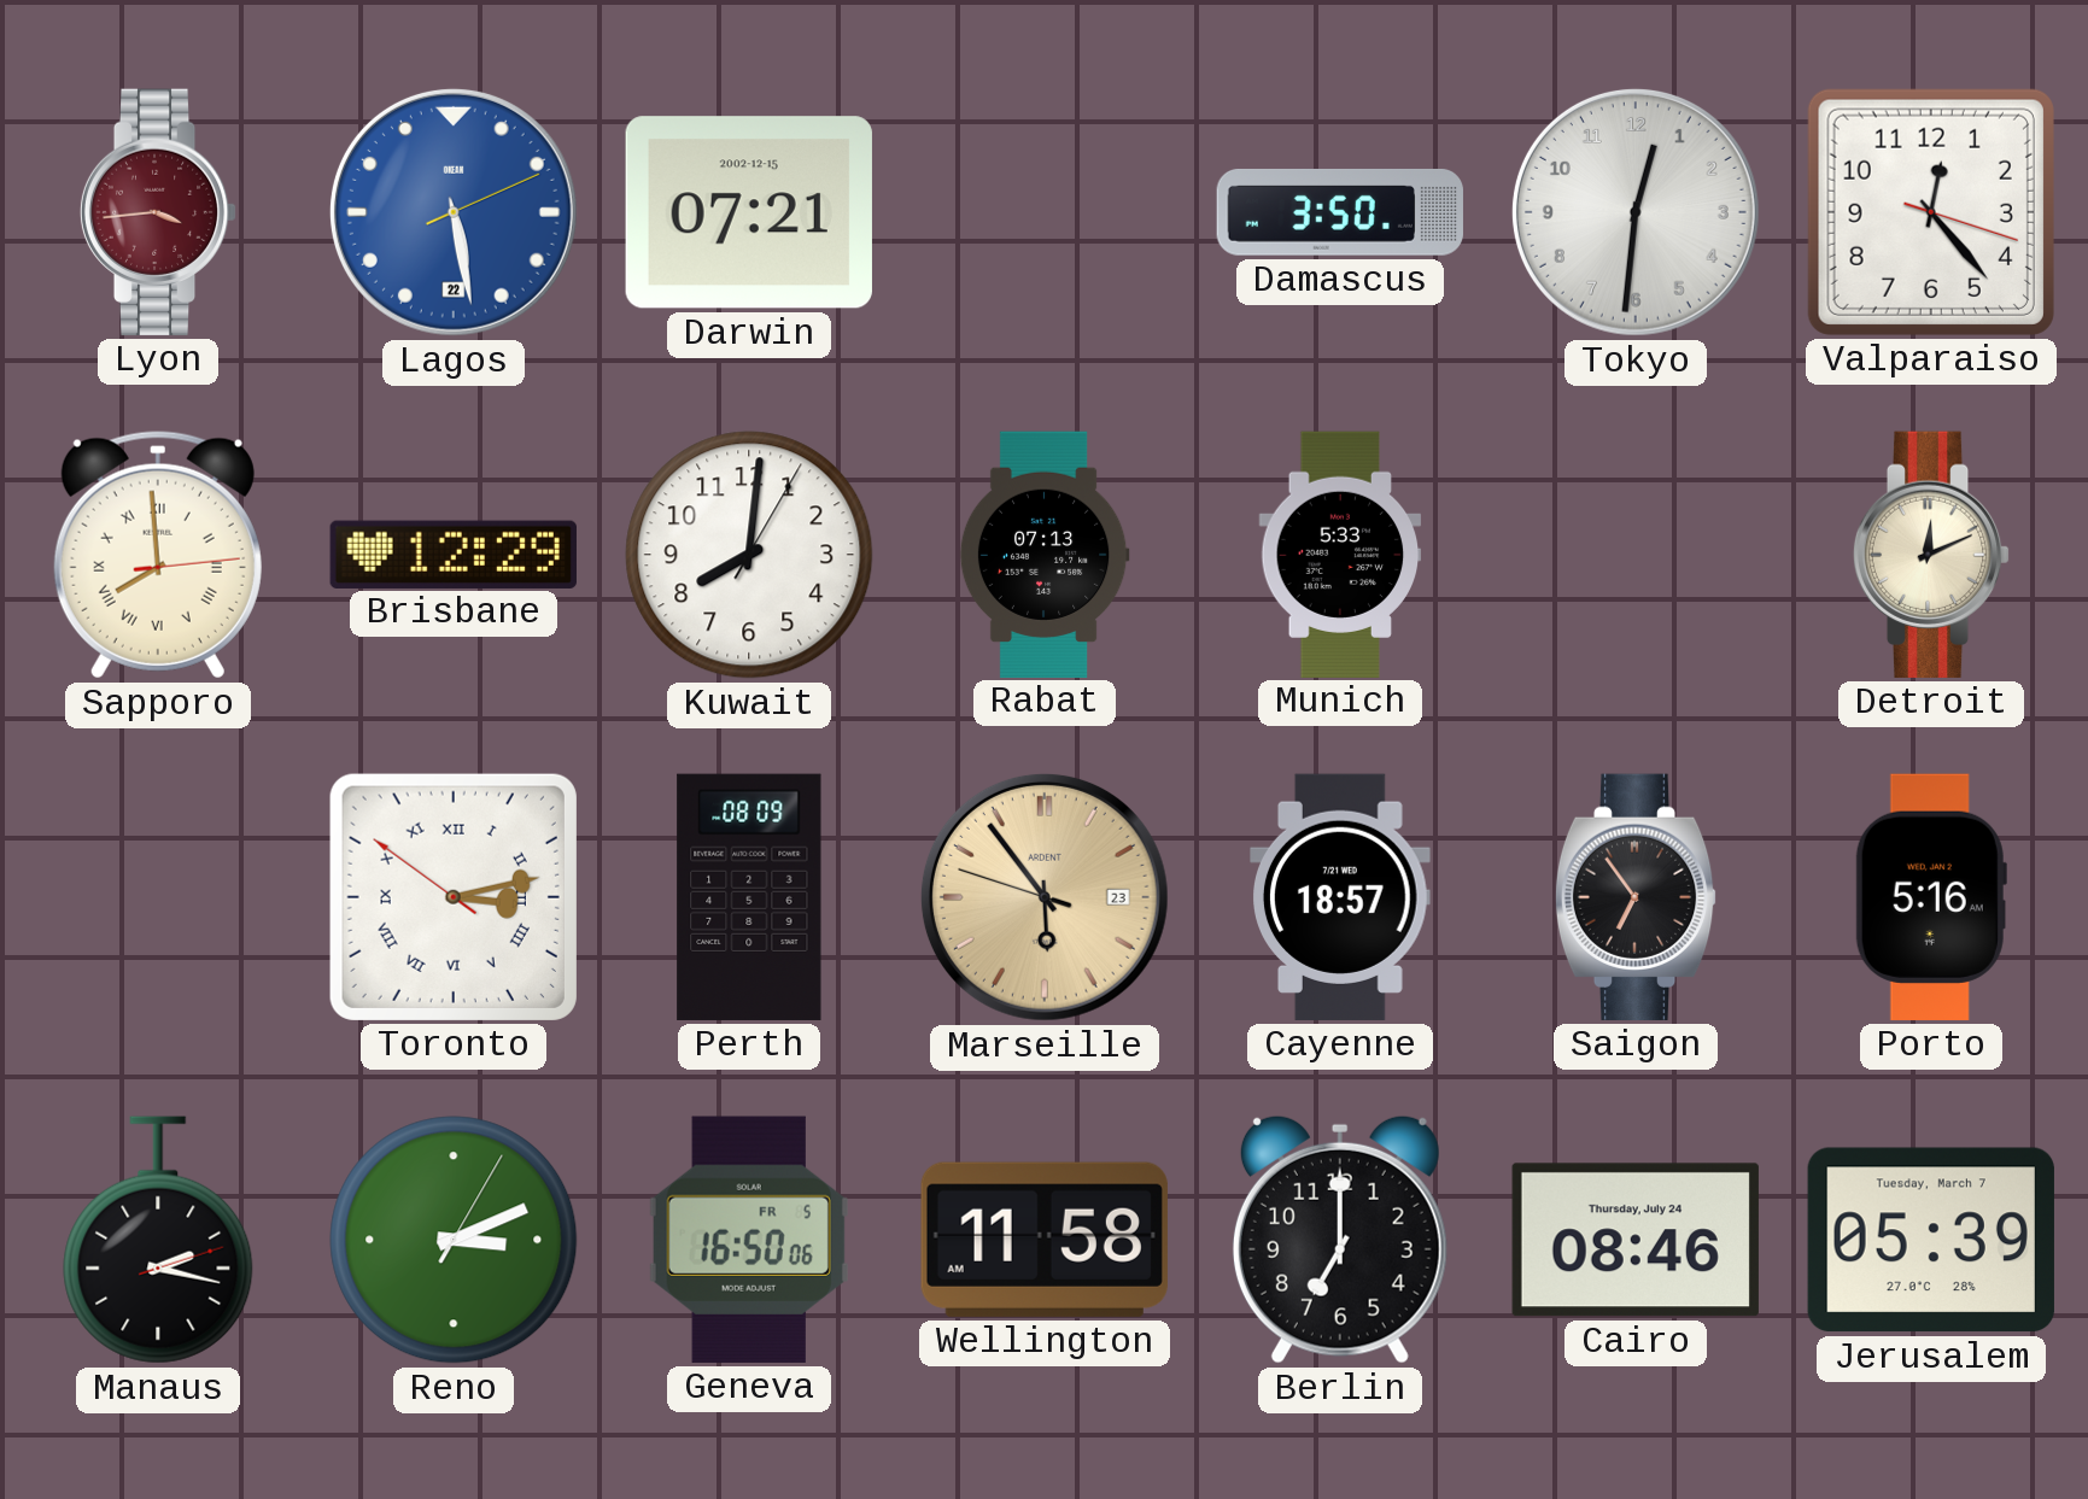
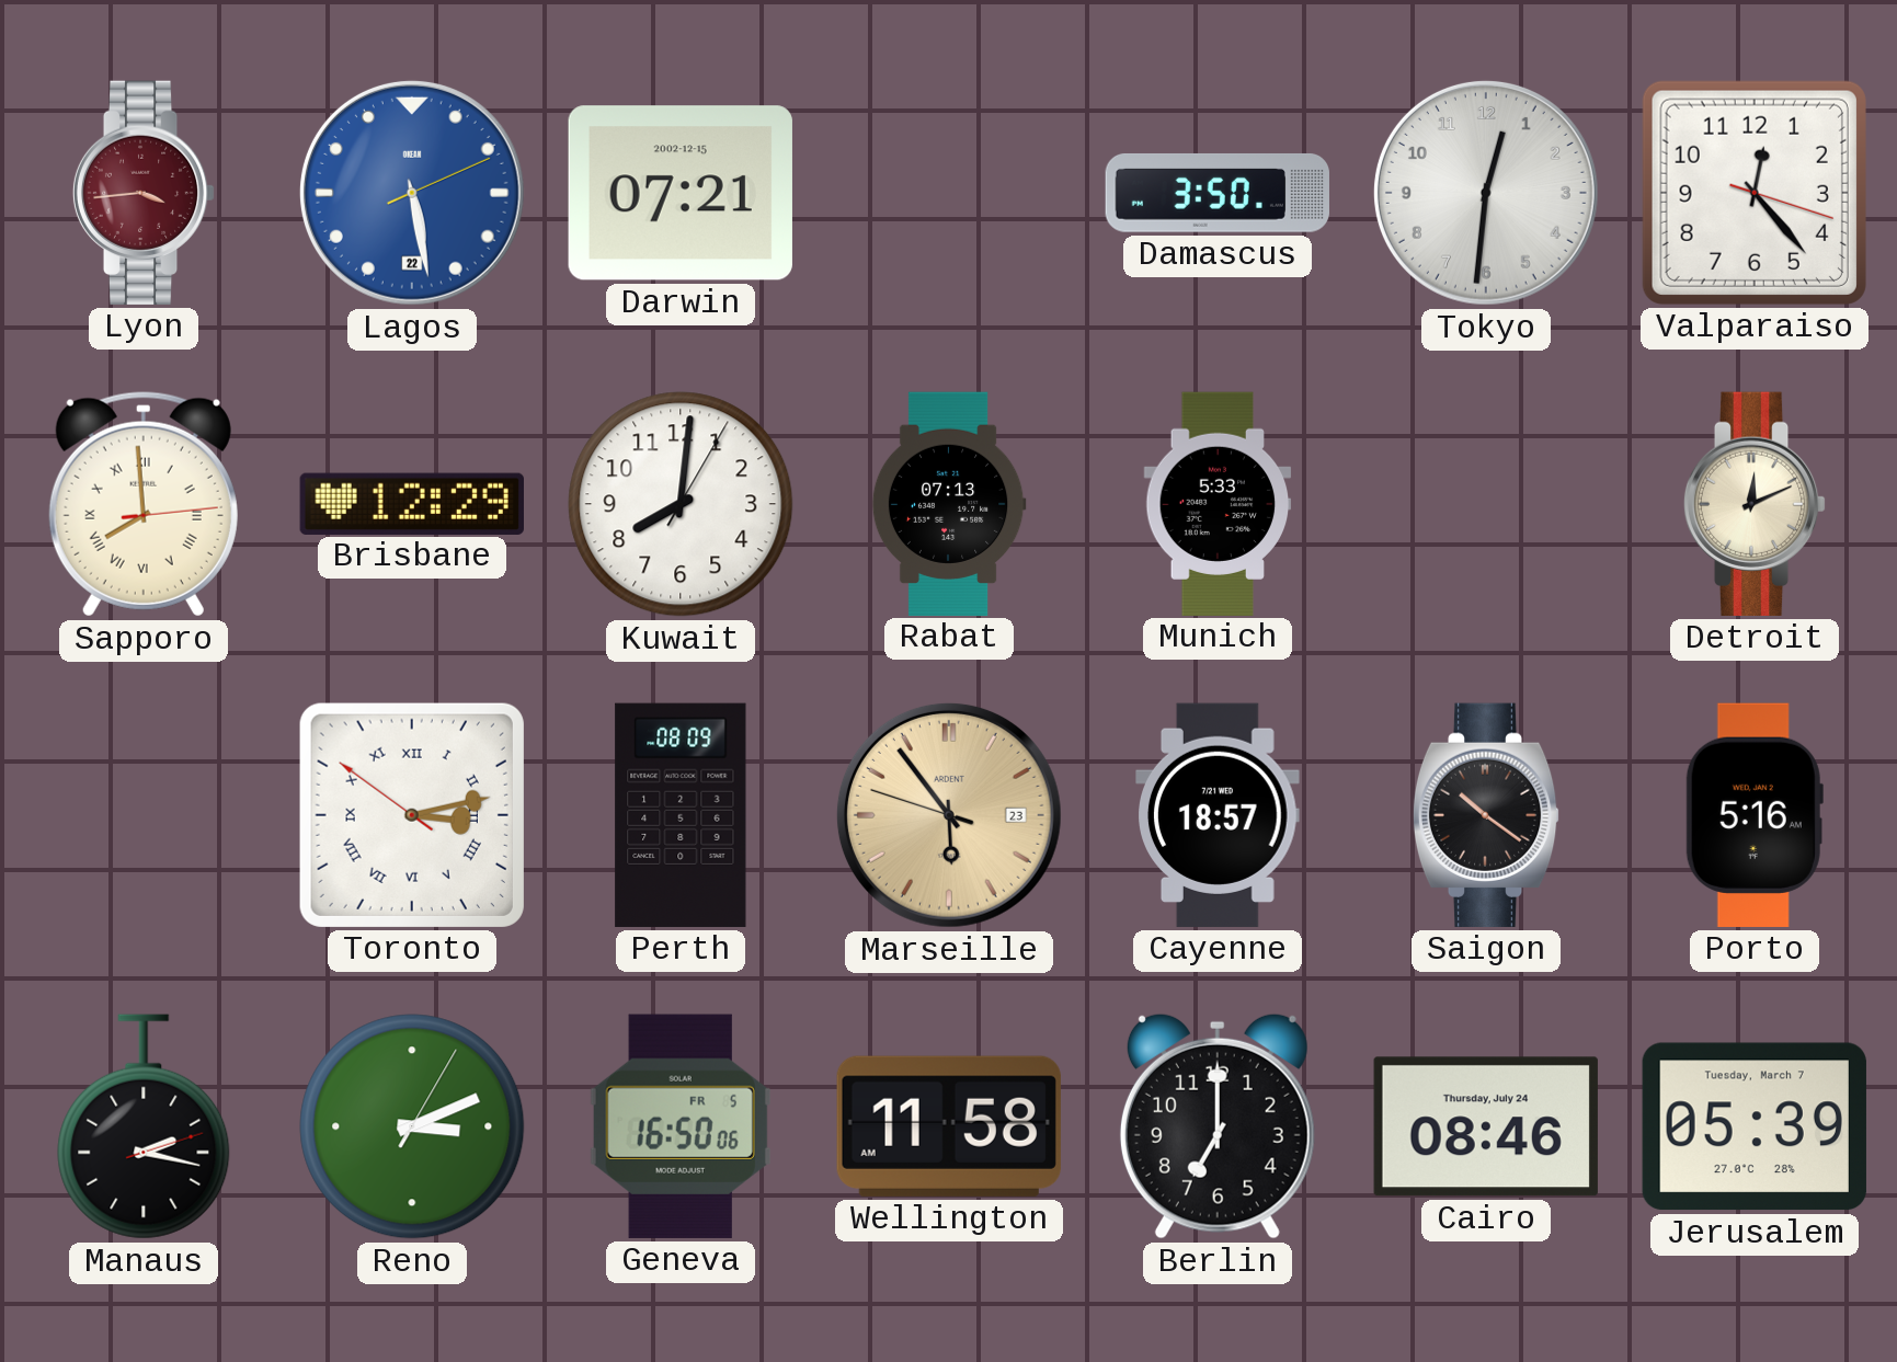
Saigon: 6:54 -> 10:21
